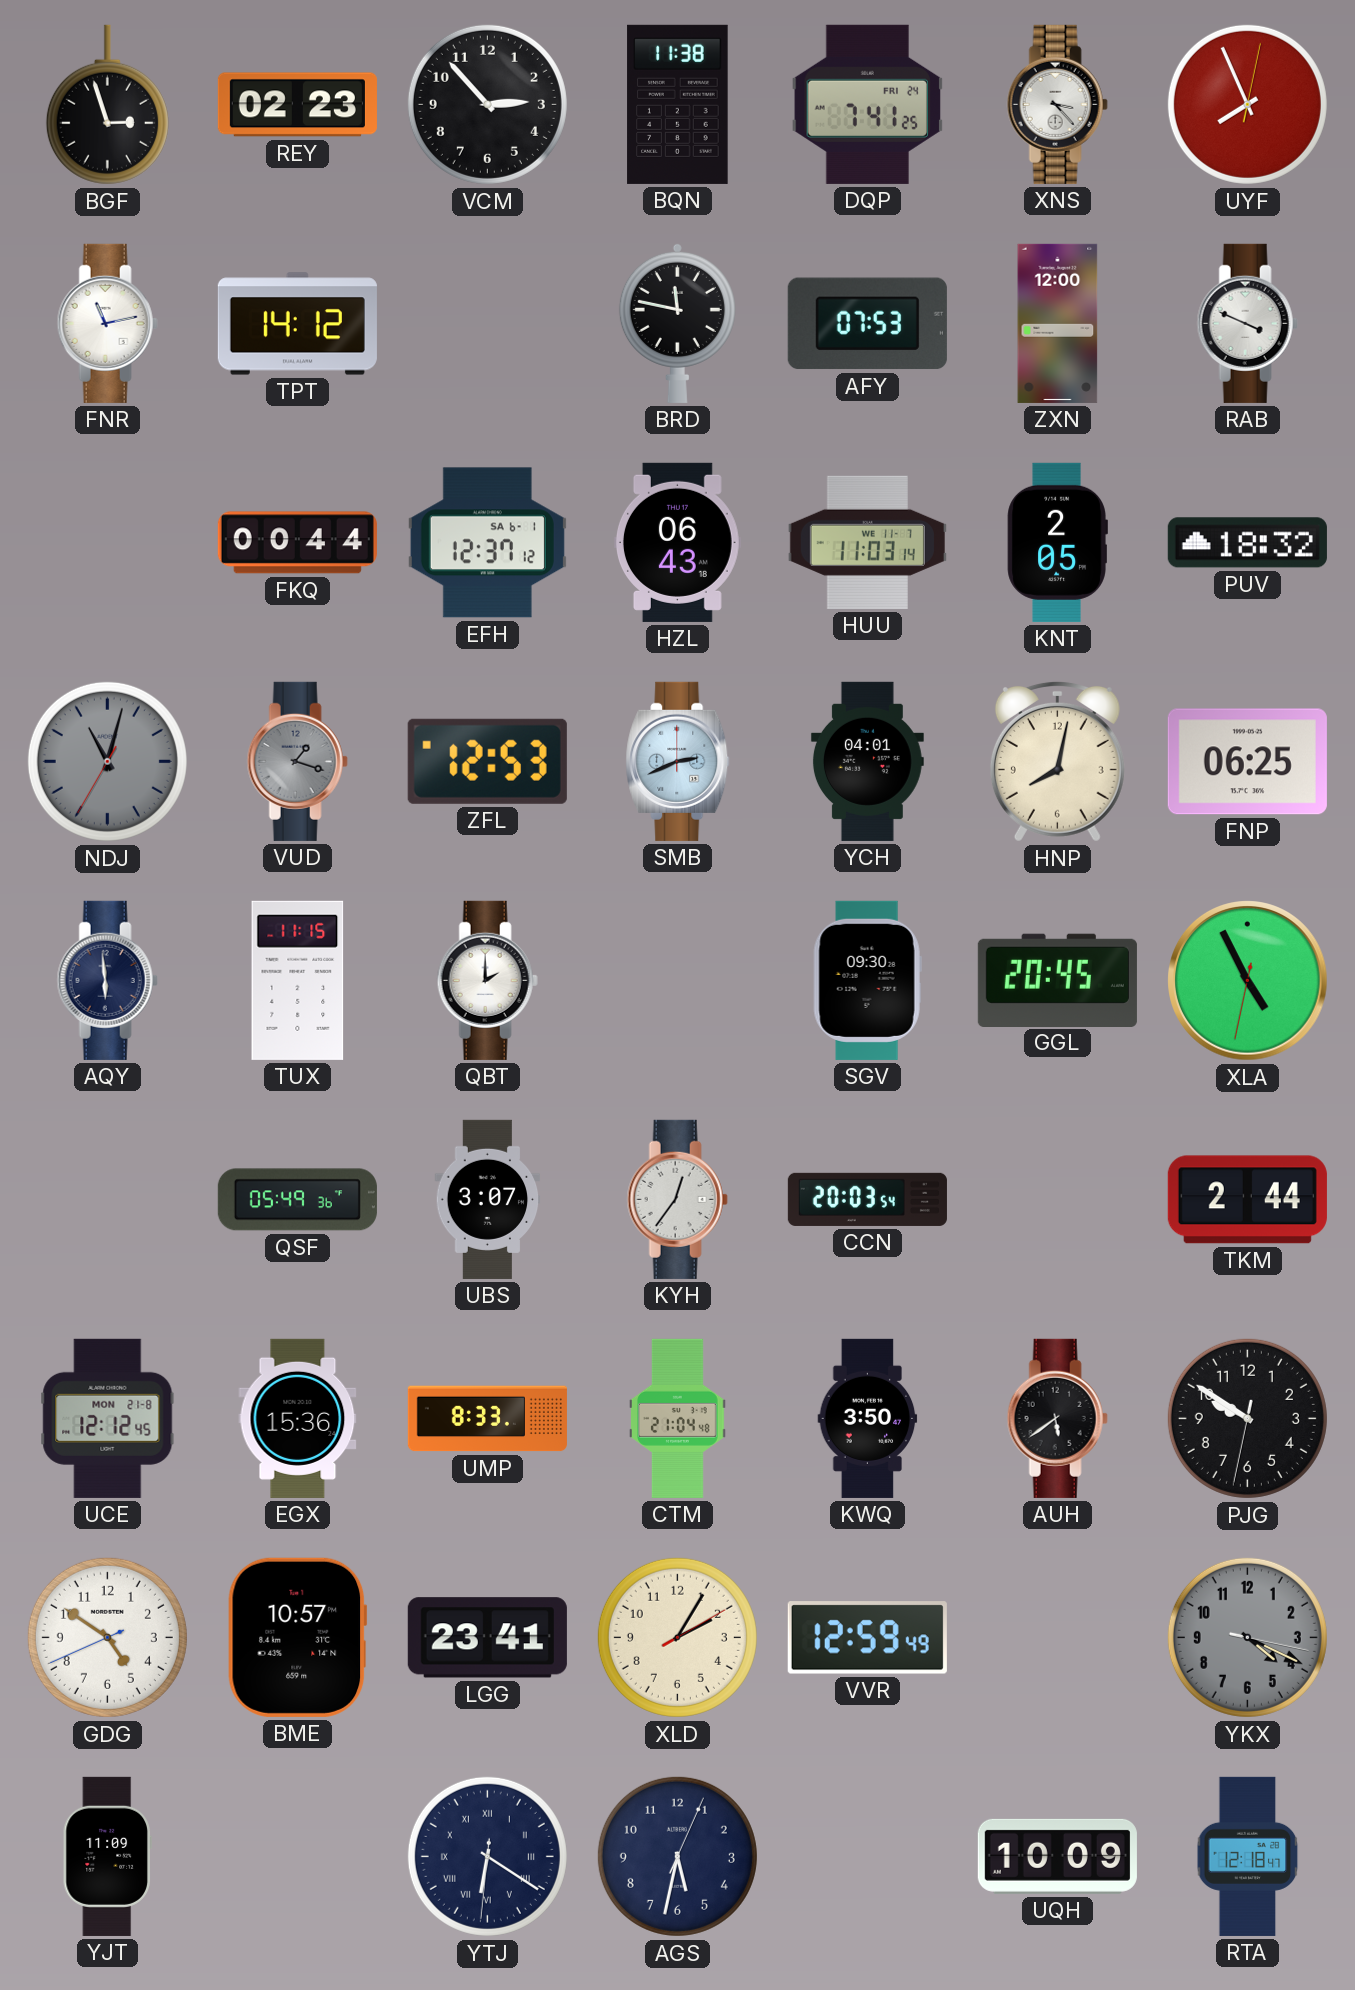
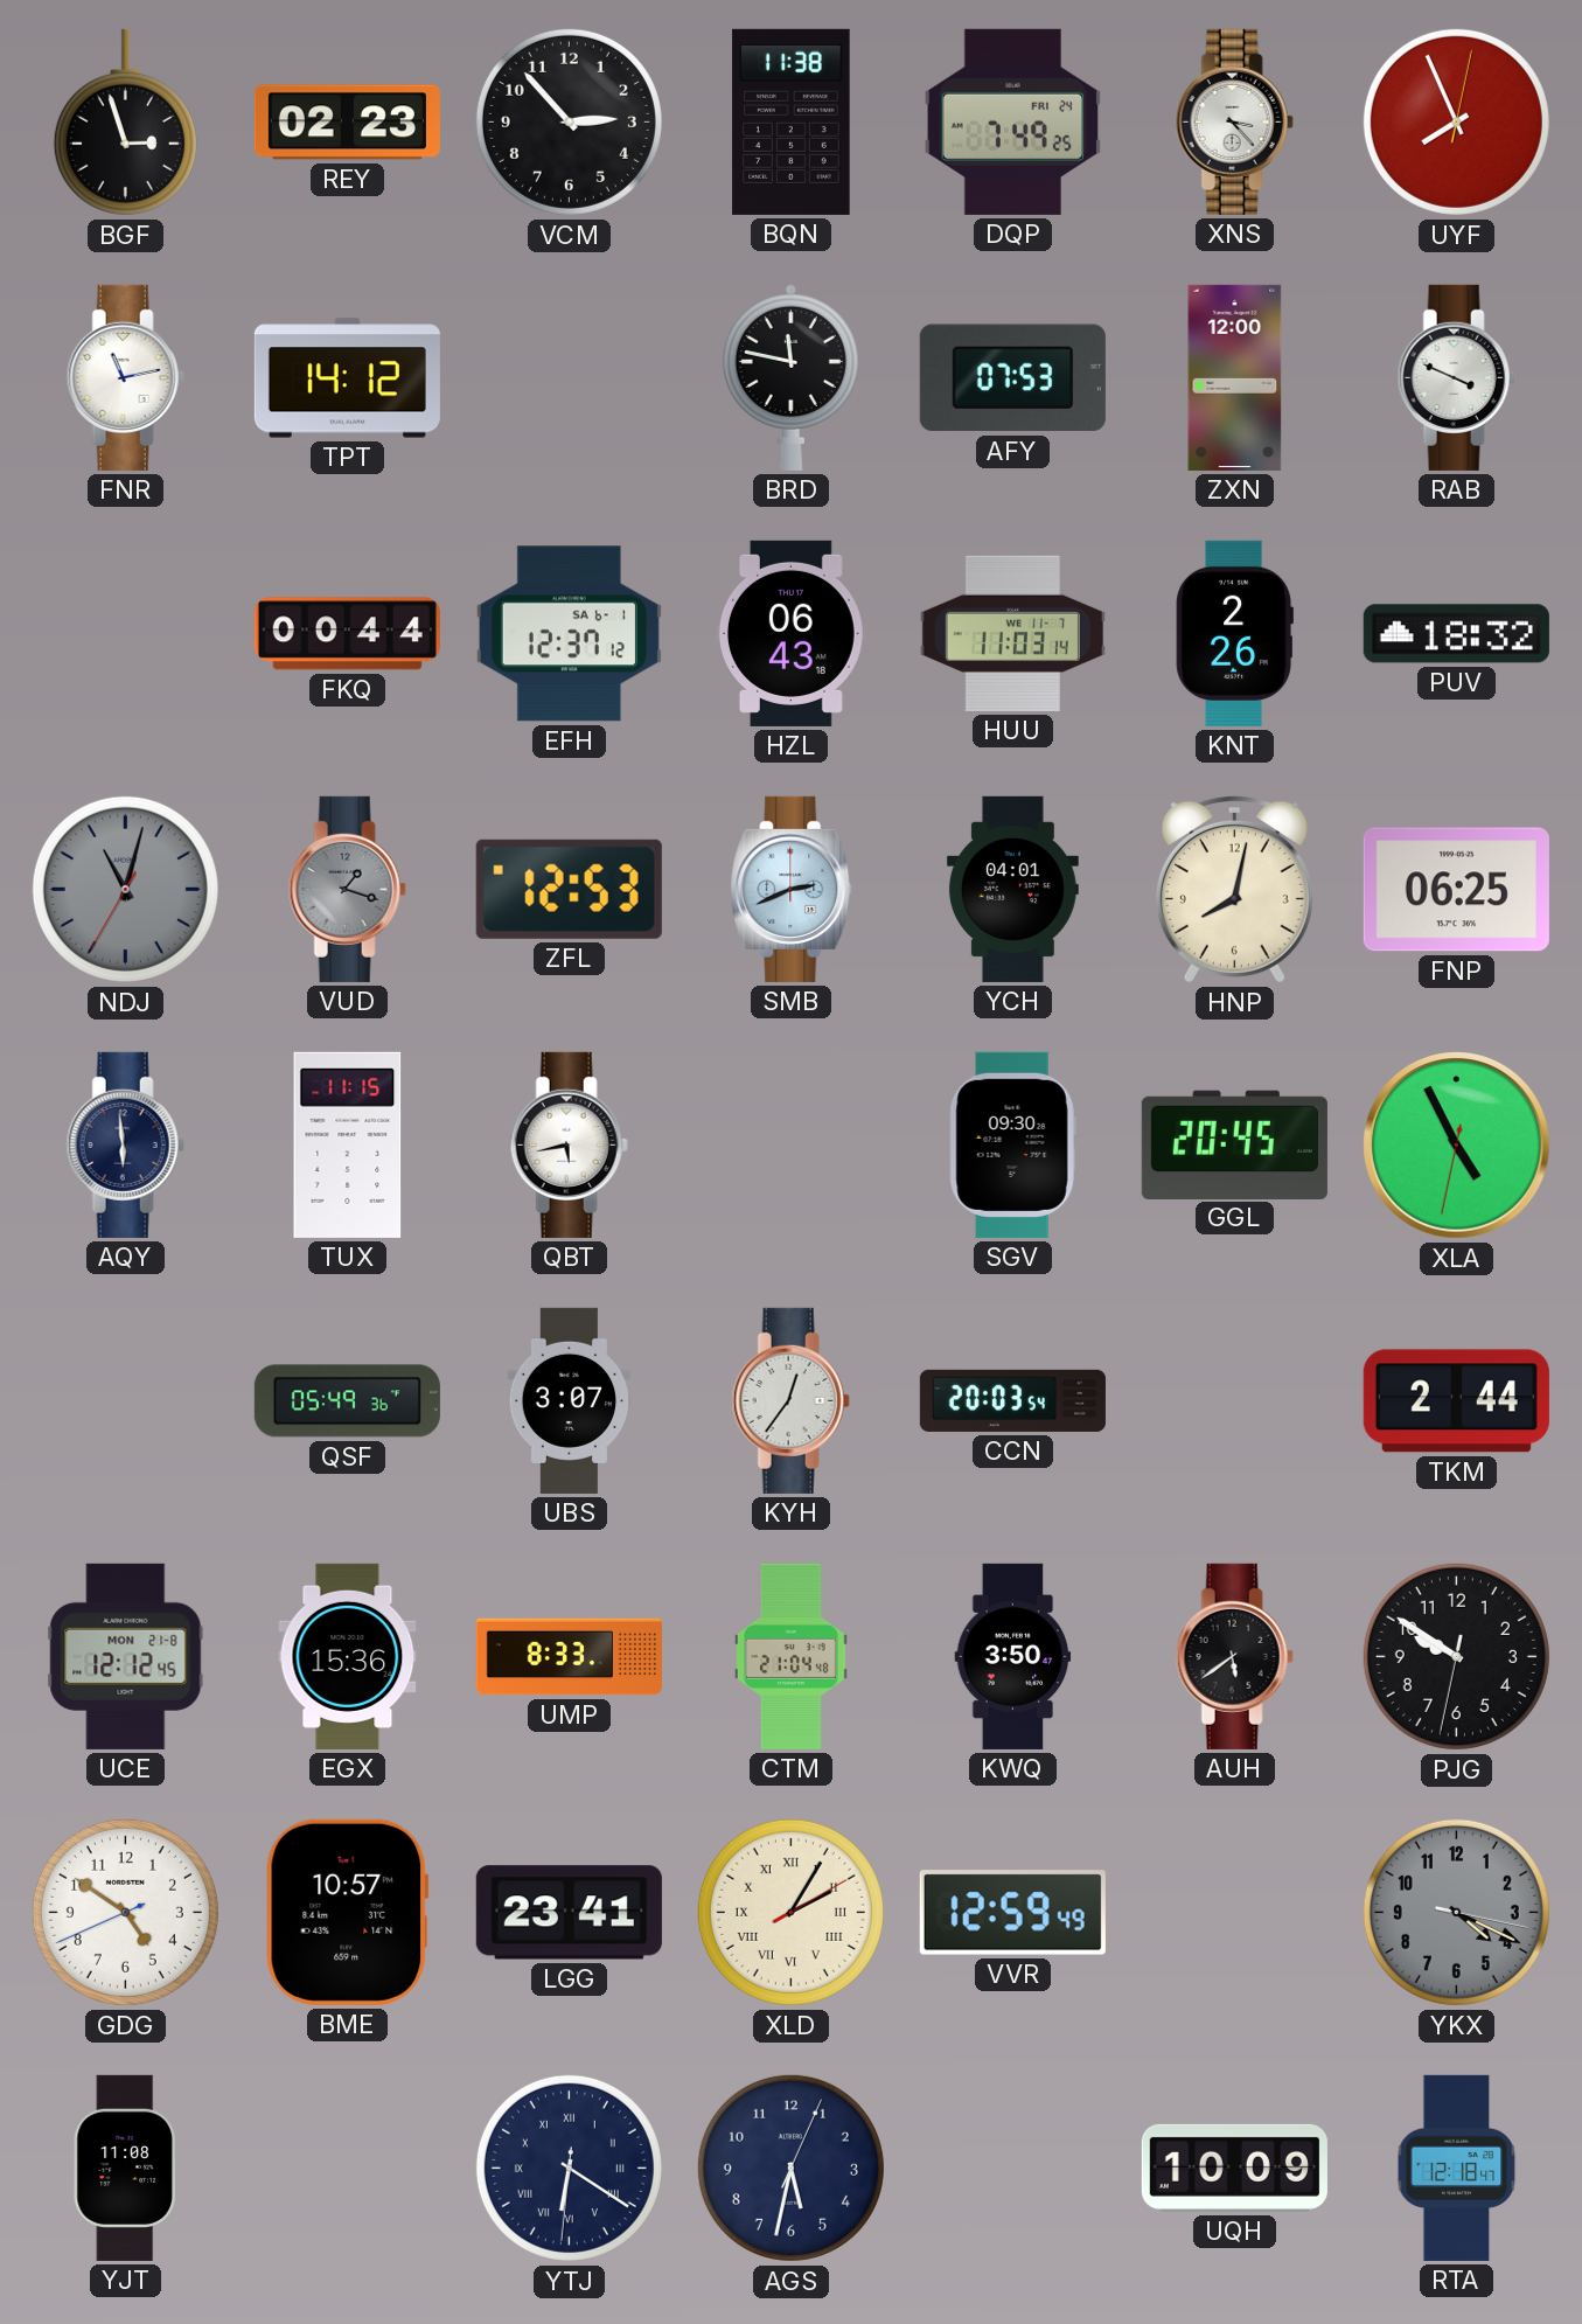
DQP: 7:41 -> 7:49
KNT: 2:05 -> 2:26
QBT: 2:00 -> 5:43
XLD numerals: Arabic -> Roman
YJT: 11:09 -> 11:08
